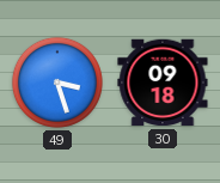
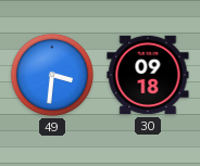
49: 3:27 -> 3:31
